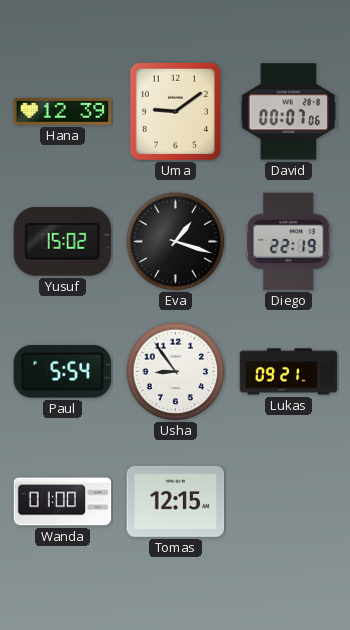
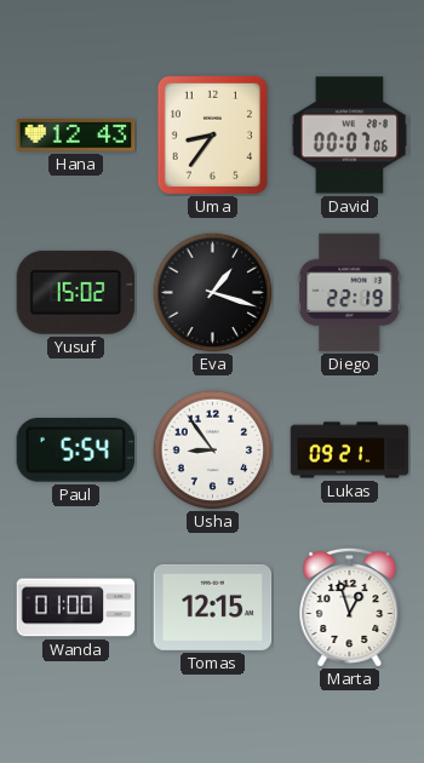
Hana: 12:39 -> 12:43
Uma: 9:09 -> 8:36
Marta: none -> 12:57
